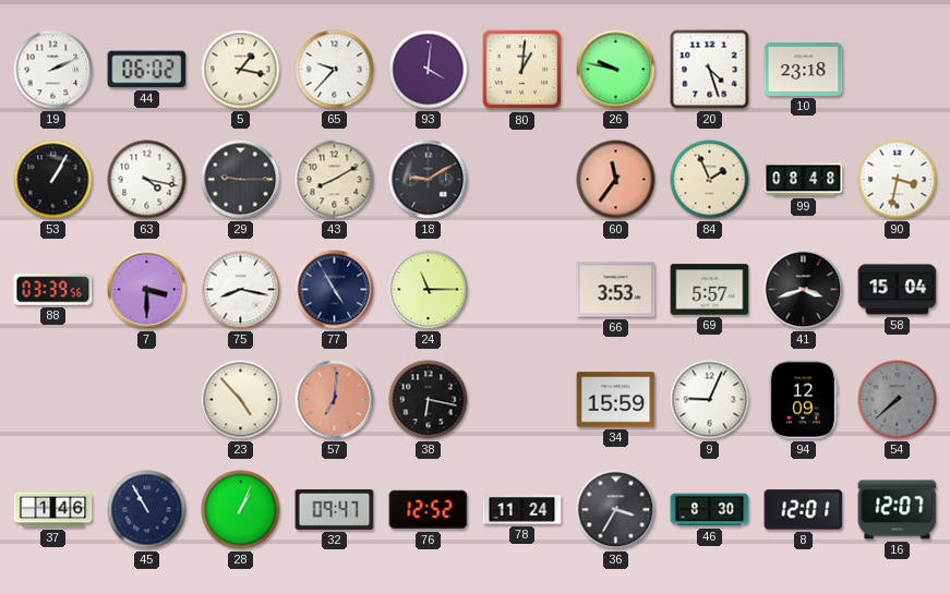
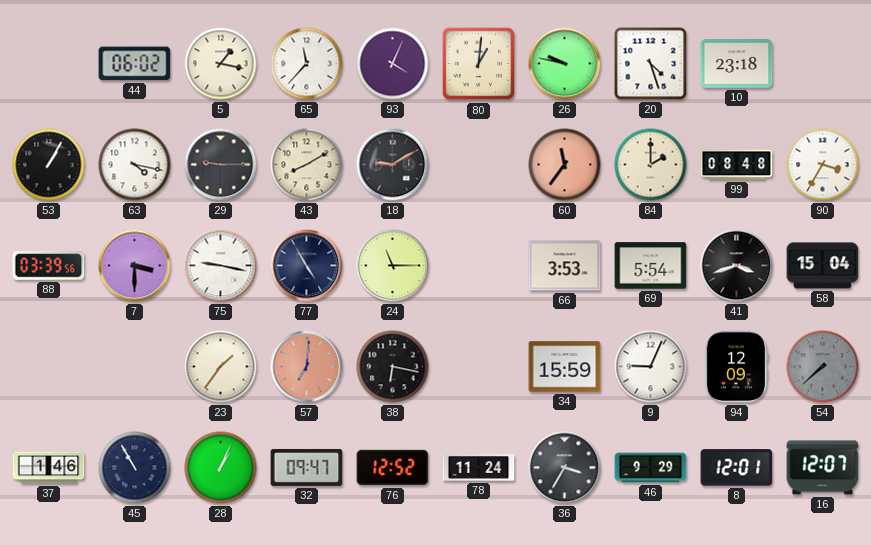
19: 2:11 -> none
65: 9:37 -> 11:37
93: 4:01 -> 4:04
84: 1:56 -> 2:00
90: 3:32 -> 3:35
75: 8:17 -> 9:17
69: 5:57 -> 5:54
23: 4:53 -> 1:36
46: 8:30 -> 9:29
